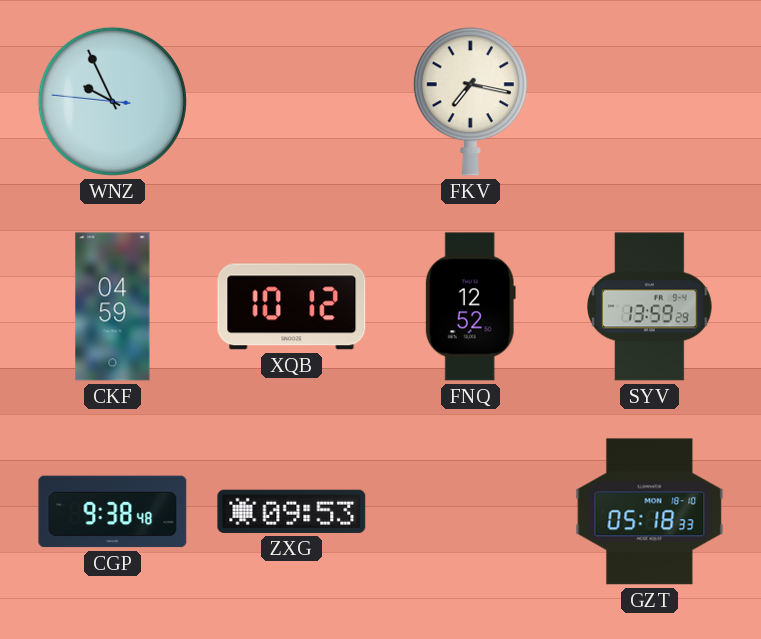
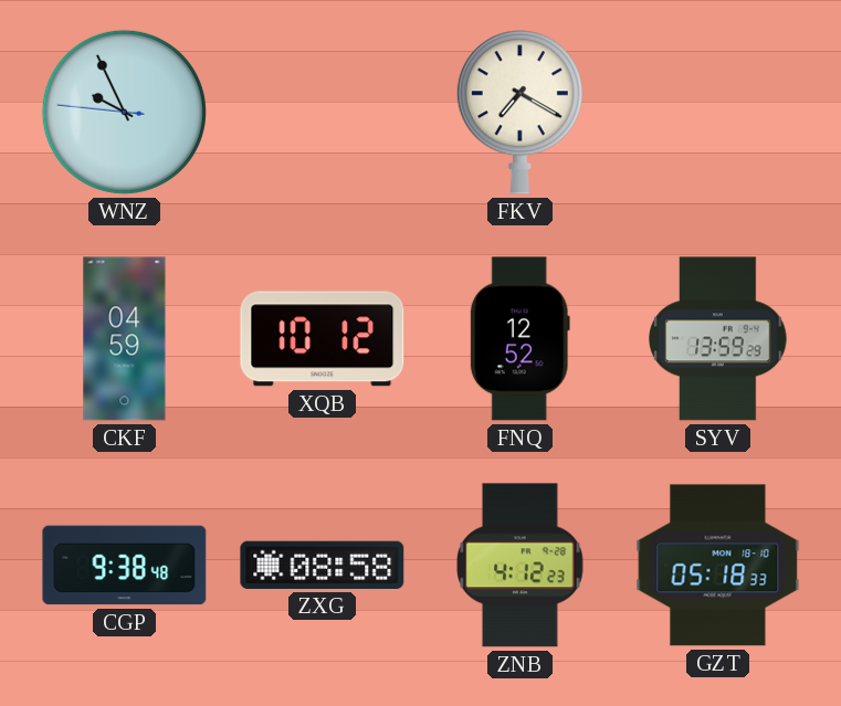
FKV: 7:17 -> 7:20
ZXG: 09:53 -> 08:58
ZNB: none -> 4:12
